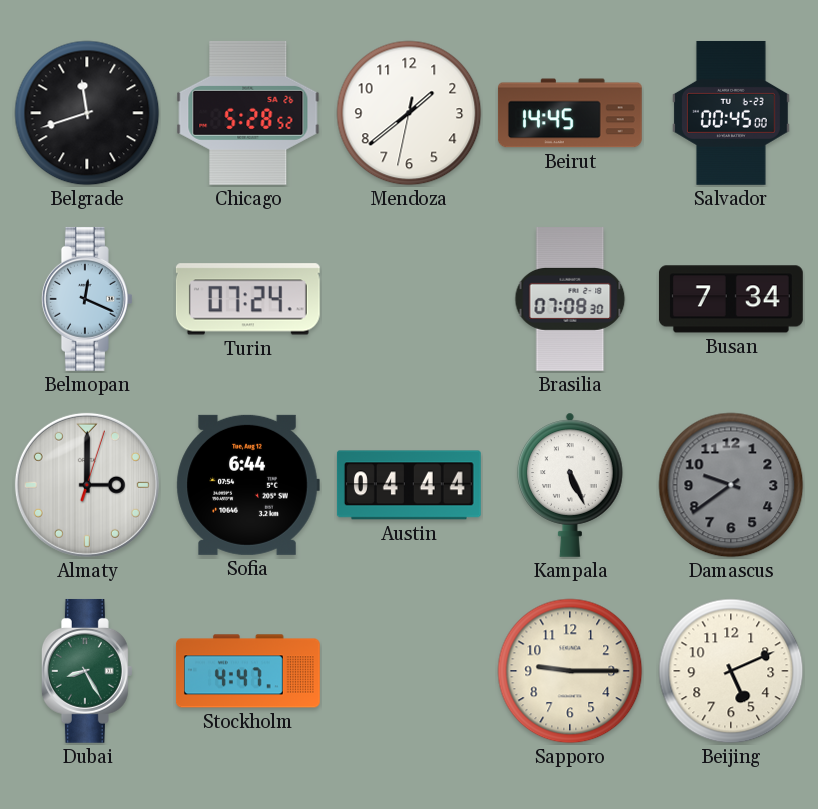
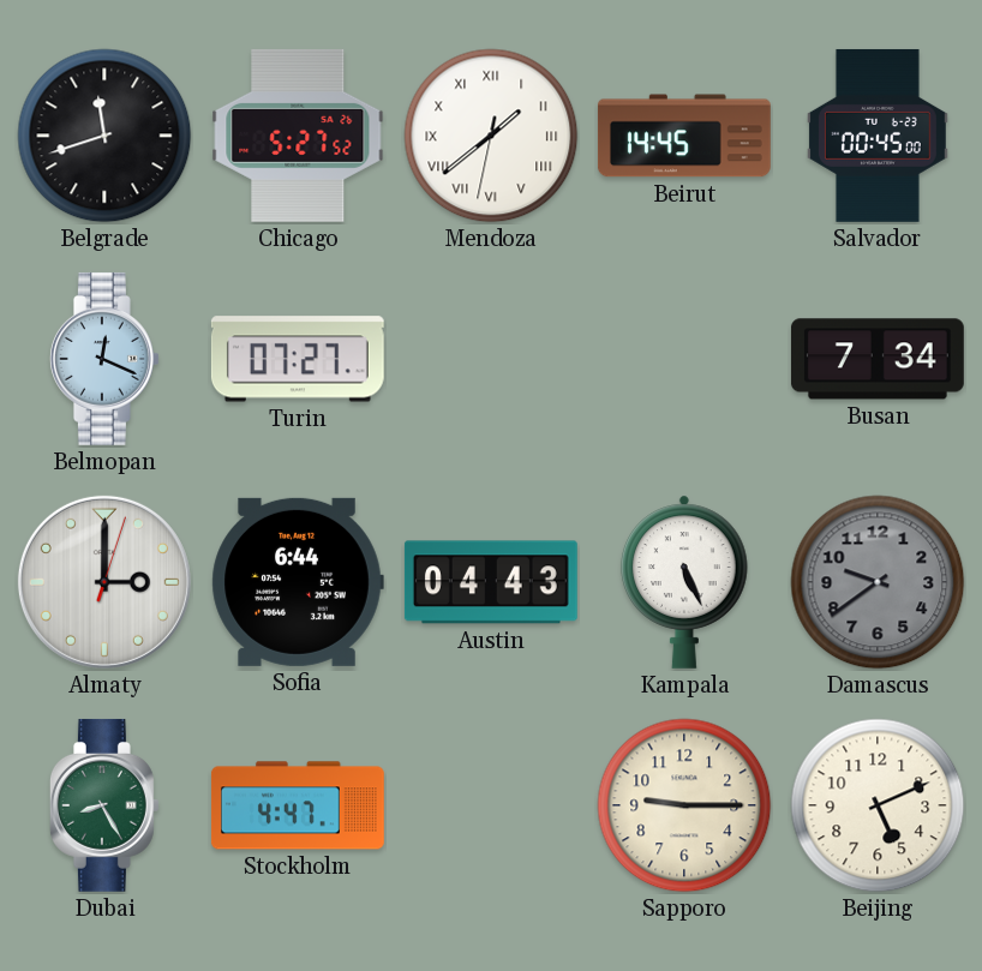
Chicago: 5:28 -> 5:27
Mendoza numerals: Arabic -> Roman
Turin: 07:24 -> 07:27
Brasilia: 07:08 -> none
Austin: 04:44 -> 04:43
